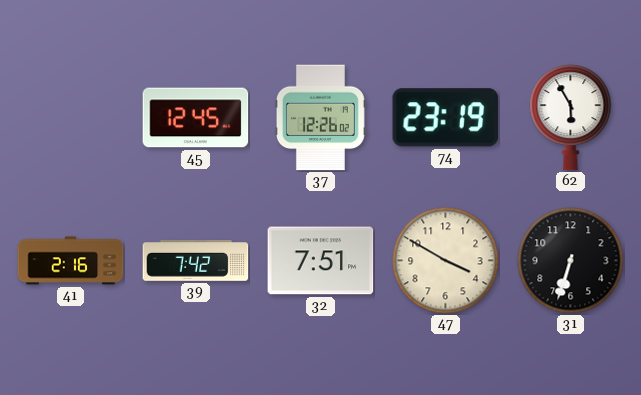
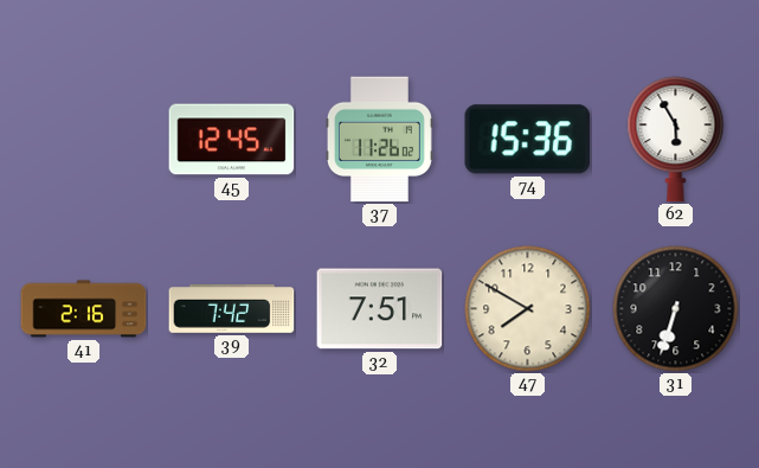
37: 12:26 -> 11:26
74: 23:19 -> 15:36
47: 3:50 -> 7:50
